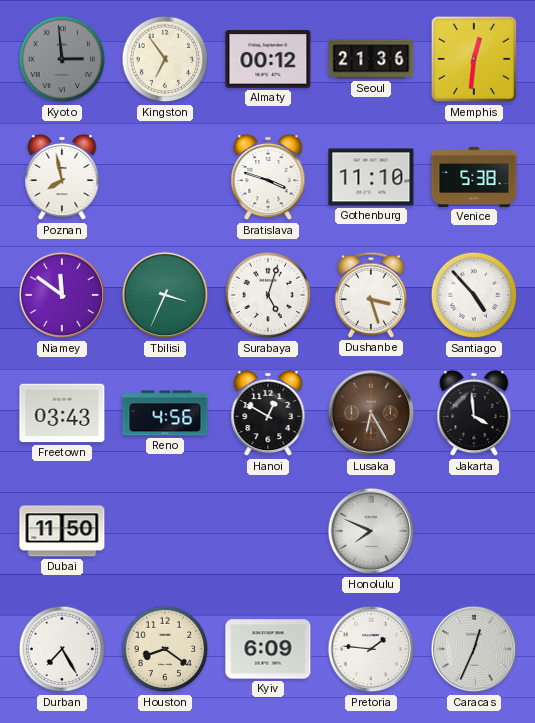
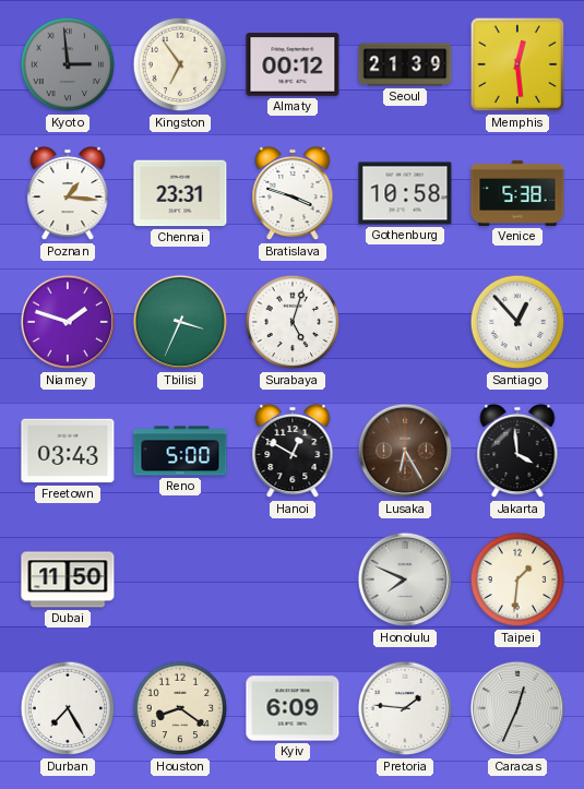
Seoul: 21:36 -> 21:39
Memphis: 12:31 -> 12:29
Poznan: 7:58 -> 1:16
Chennai: none -> 23:31
Gothenburg: 11:10 -> 10:58
Niamey: 11:51 -> 1:48
Dushanbe: 3:27 -> none
Santiago: 4:53 -> 12:53
Reno: 4:56 -> 5:00
Taipei: none -> 1:31
